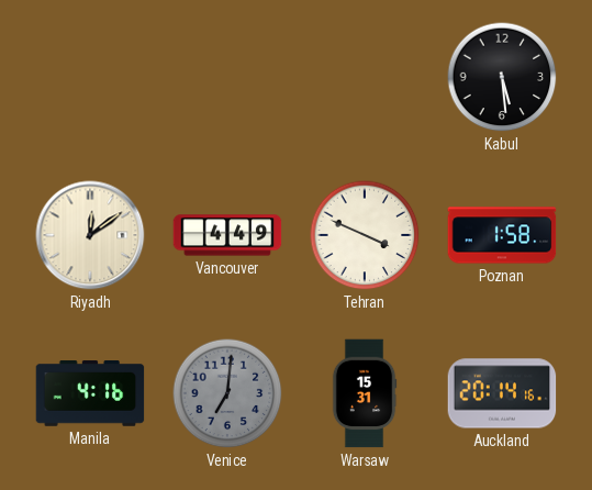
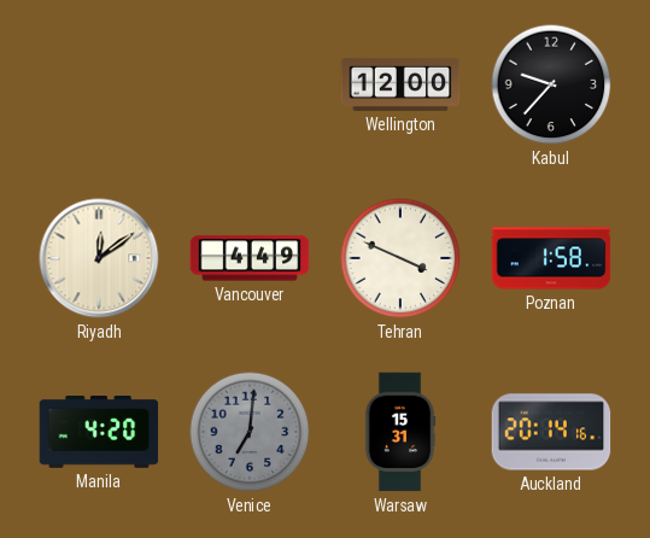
Wellington: none -> 12:00
Kabul: 5:29 -> 9:37
Manila: 4:16 -> 4:20
